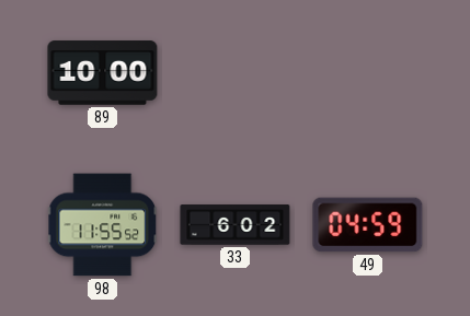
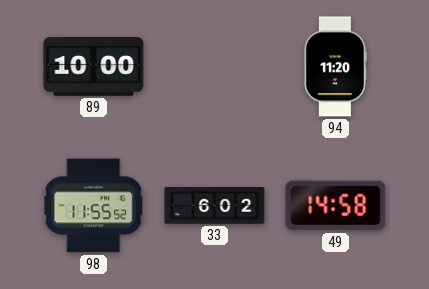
94: none -> 11:20
49: 04:59 -> 14:58
